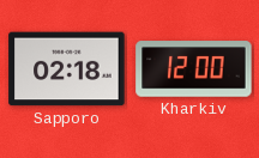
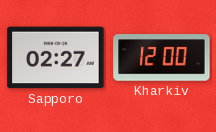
Sapporo: 02:18 -> 02:27
